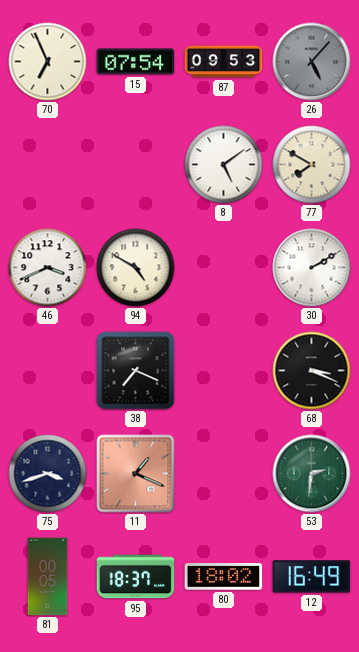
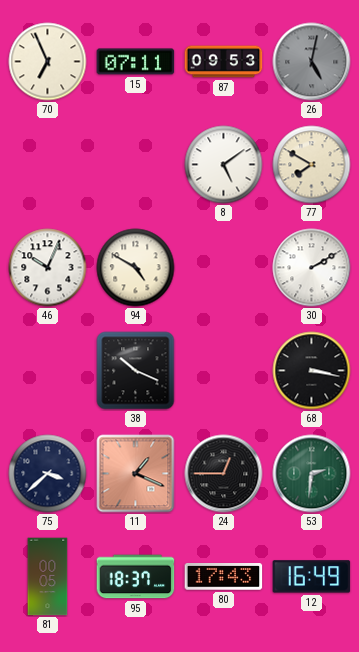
15: 07:54 -> 07:11
26: 5:07 -> 5:02
46: 3:41 -> 10:04
38: 7:19 -> 10:19
68: 3:19 -> 3:17
75: 3:42 -> 3:38
24: none -> 12:45
80: 18:02 -> 17:43
